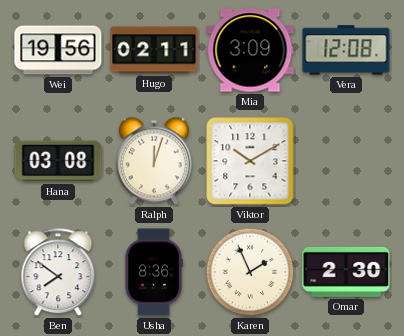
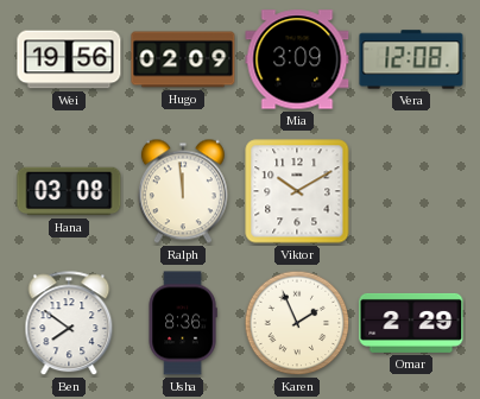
Hugo: 02:11 -> 02:09
Ralph: 12:03 -> 11:59
Omar: 2:30 -> 2:29
